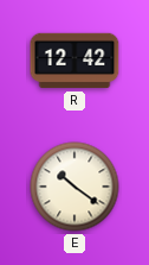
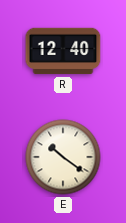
R: 12:42 -> 12:40
